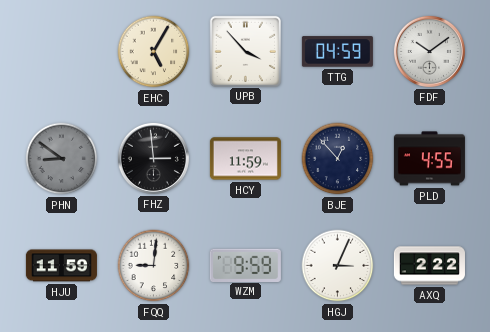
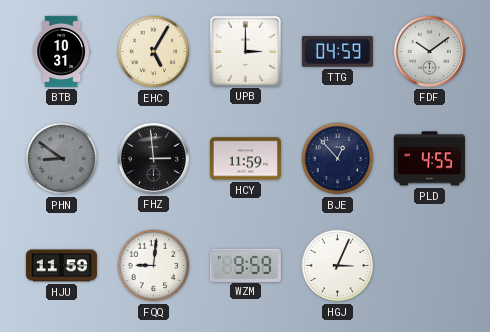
BTB: none -> 10:31
UPB: 3:53 -> 3:00
AXQ: 2:22 -> none
